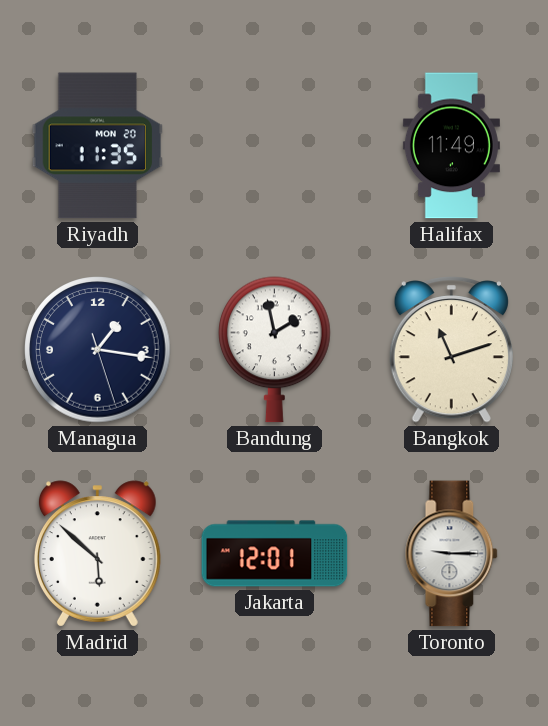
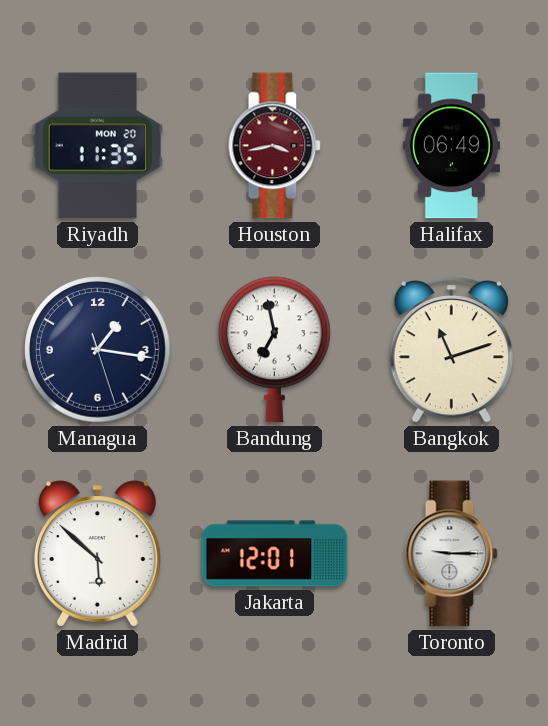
Houston: none -> 3:43
Halifax: 11:49 -> 06:49
Bandung: 1:58 -> 6:58
